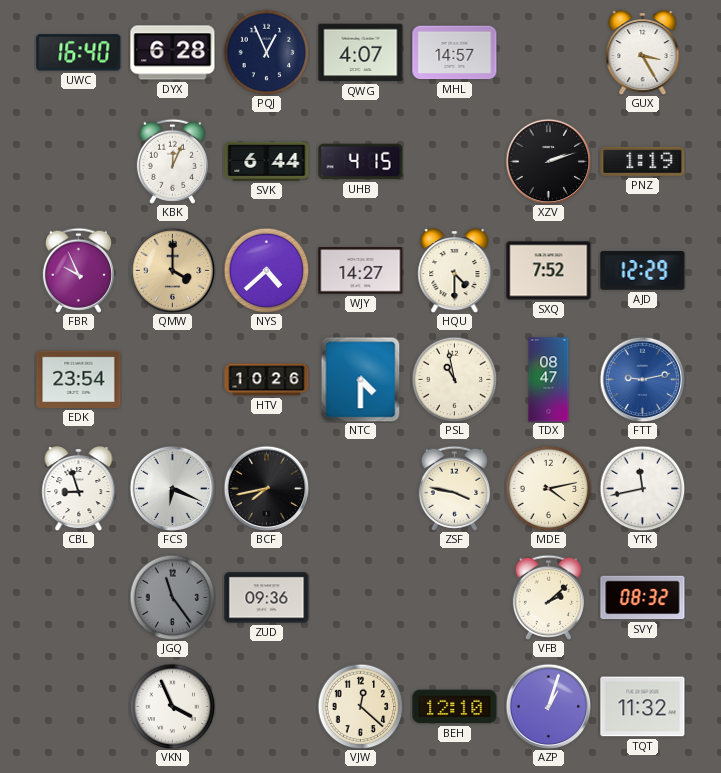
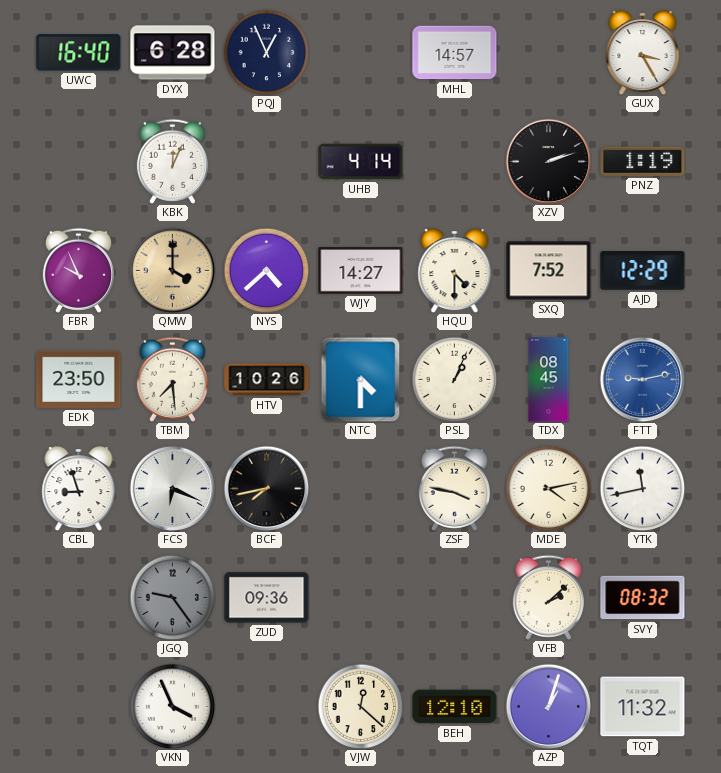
QWG: 4:07 -> none
SVK: 6:44 -> none
UHB: 4:15 -> 4:14
EDK: 23:54 -> 23:50
TBM: none -> 7:29
PSL: 10:58 -> 1:04
TDX: 08:47 -> 08:45
JGQ: 11:24 -> 9:24
